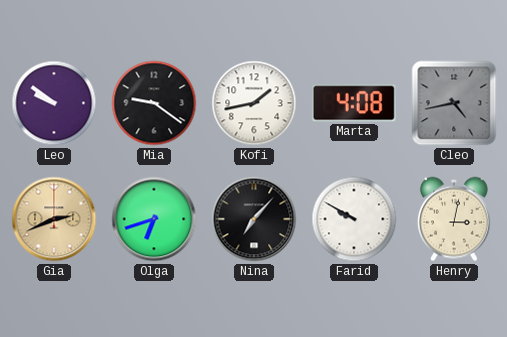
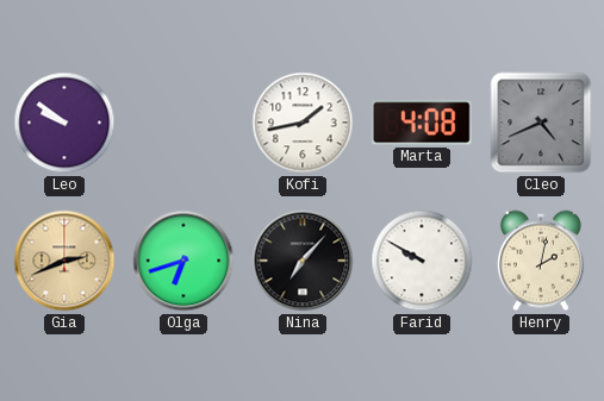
Mia: 9:21 -> none
Cleo: 4:43 -> 4:41
Henry: 3:02 -> 2:02
